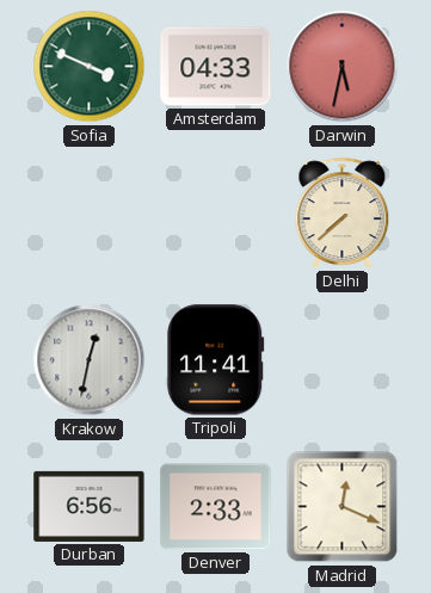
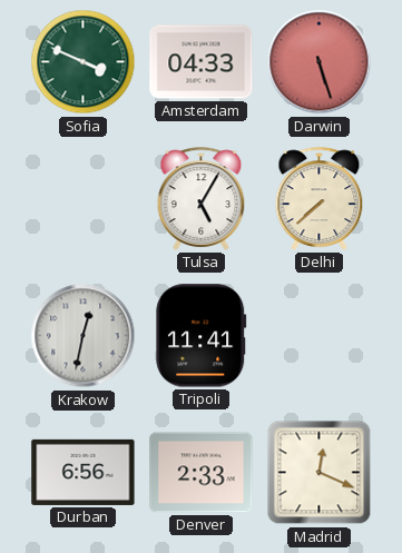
Darwin: 5:32 -> 5:27
Tulsa: none -> 5:05
